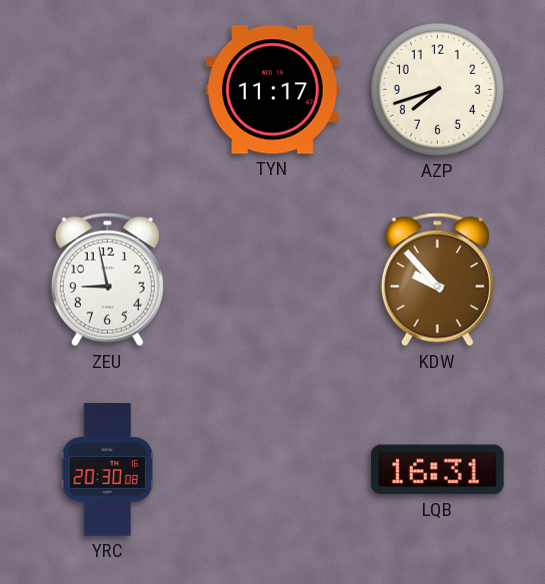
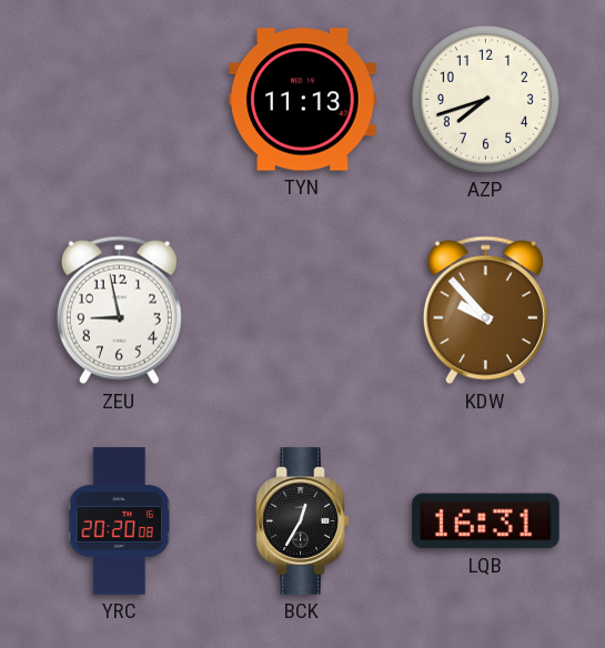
TYN: 11:17 -> 11:13
YRC: 20:30 -> 20:20
BCK: none -> 12:35
